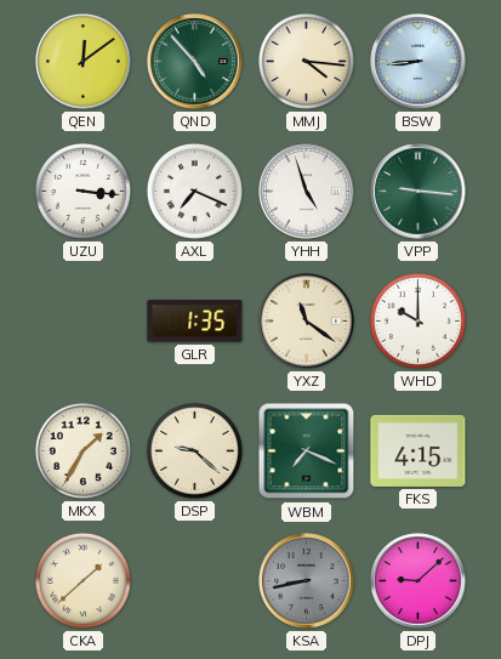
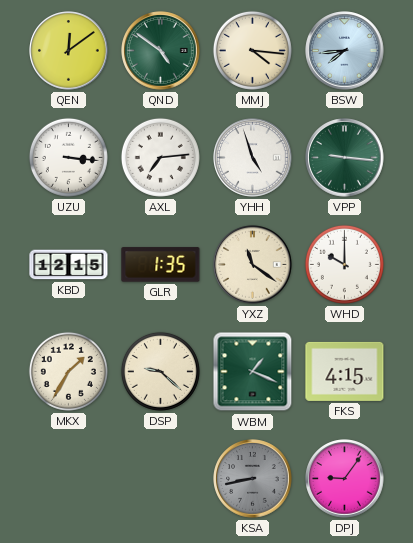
QND: 4:53 -> 4:51
BSW: 8:44 -> 7:44
AXL: 7:19 -> 7:14
KBD: none -> 12:15
WBM: 7:19 -> 1:19
CKA: 1:38 -> none
DPJ: 9:08 -> 9:06
